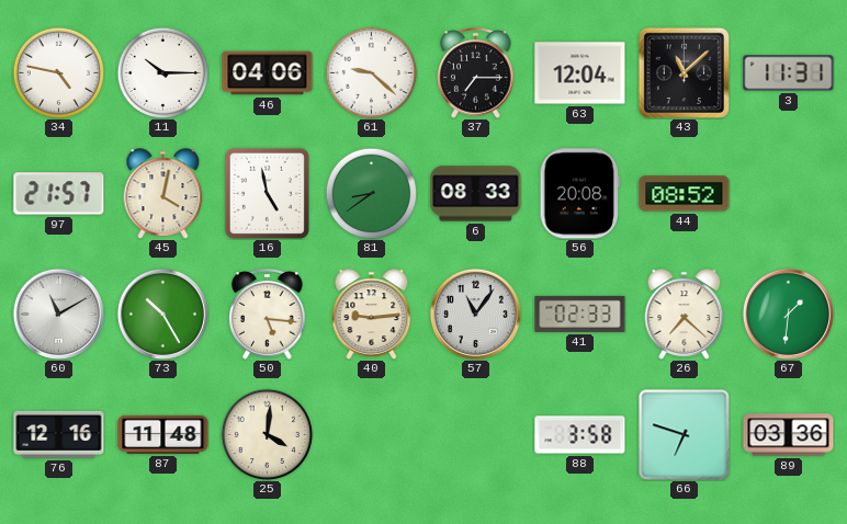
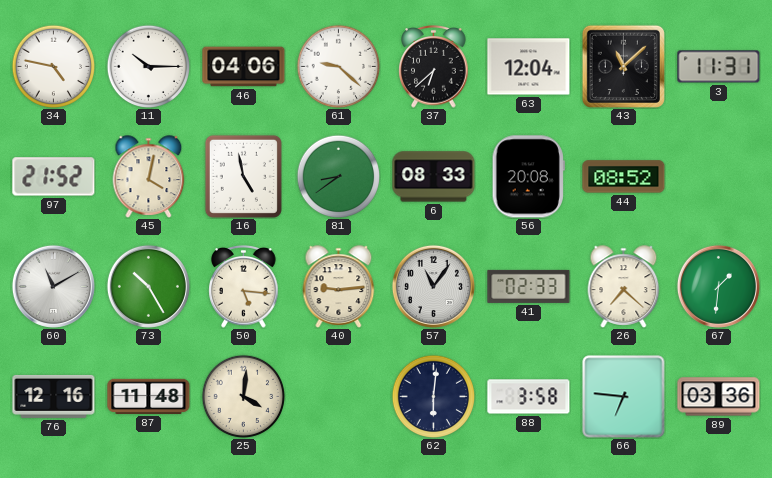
37: 7:15 -> 6:38
97: 21:57 -> 21:52
62: none -> 6:01
66: 6:48 -> 6:46
